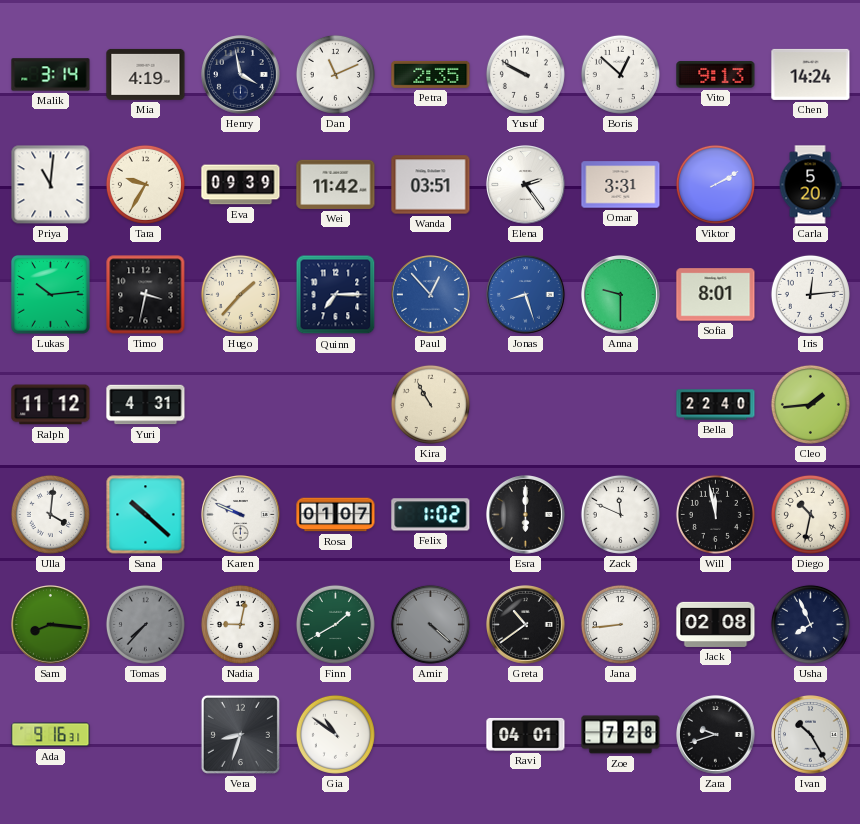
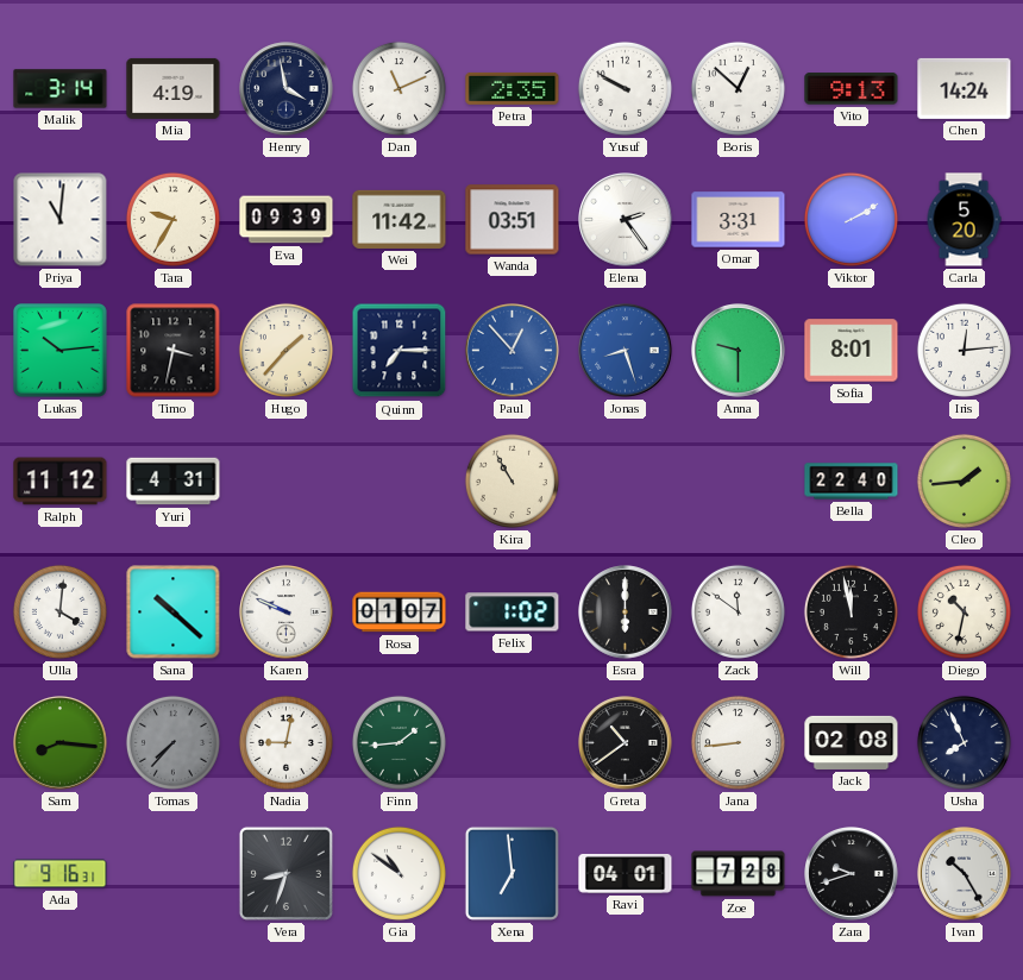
Zack: 11:49 -> 11:51
Finn: 1:40 -> 1:44
Amir: 4:22 -> none
Xena: none -> 6:59
